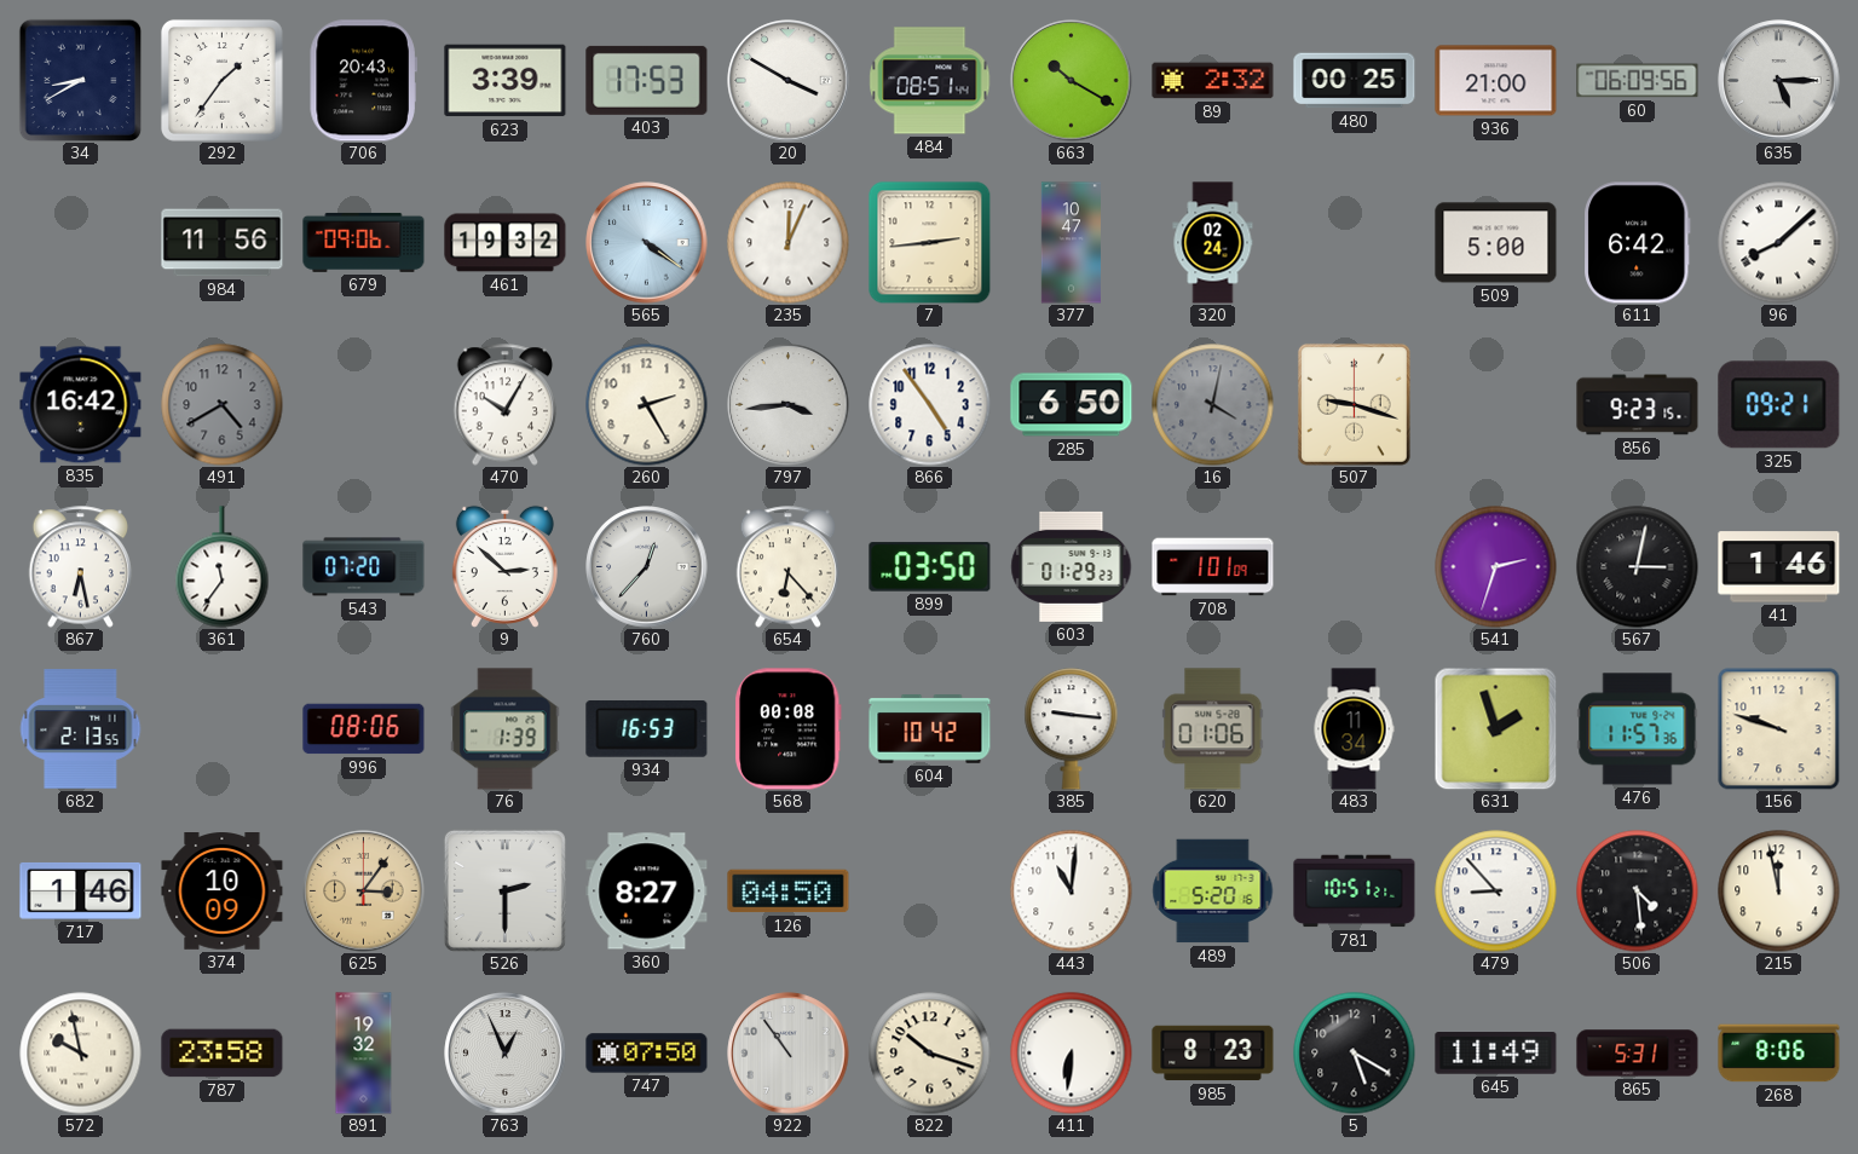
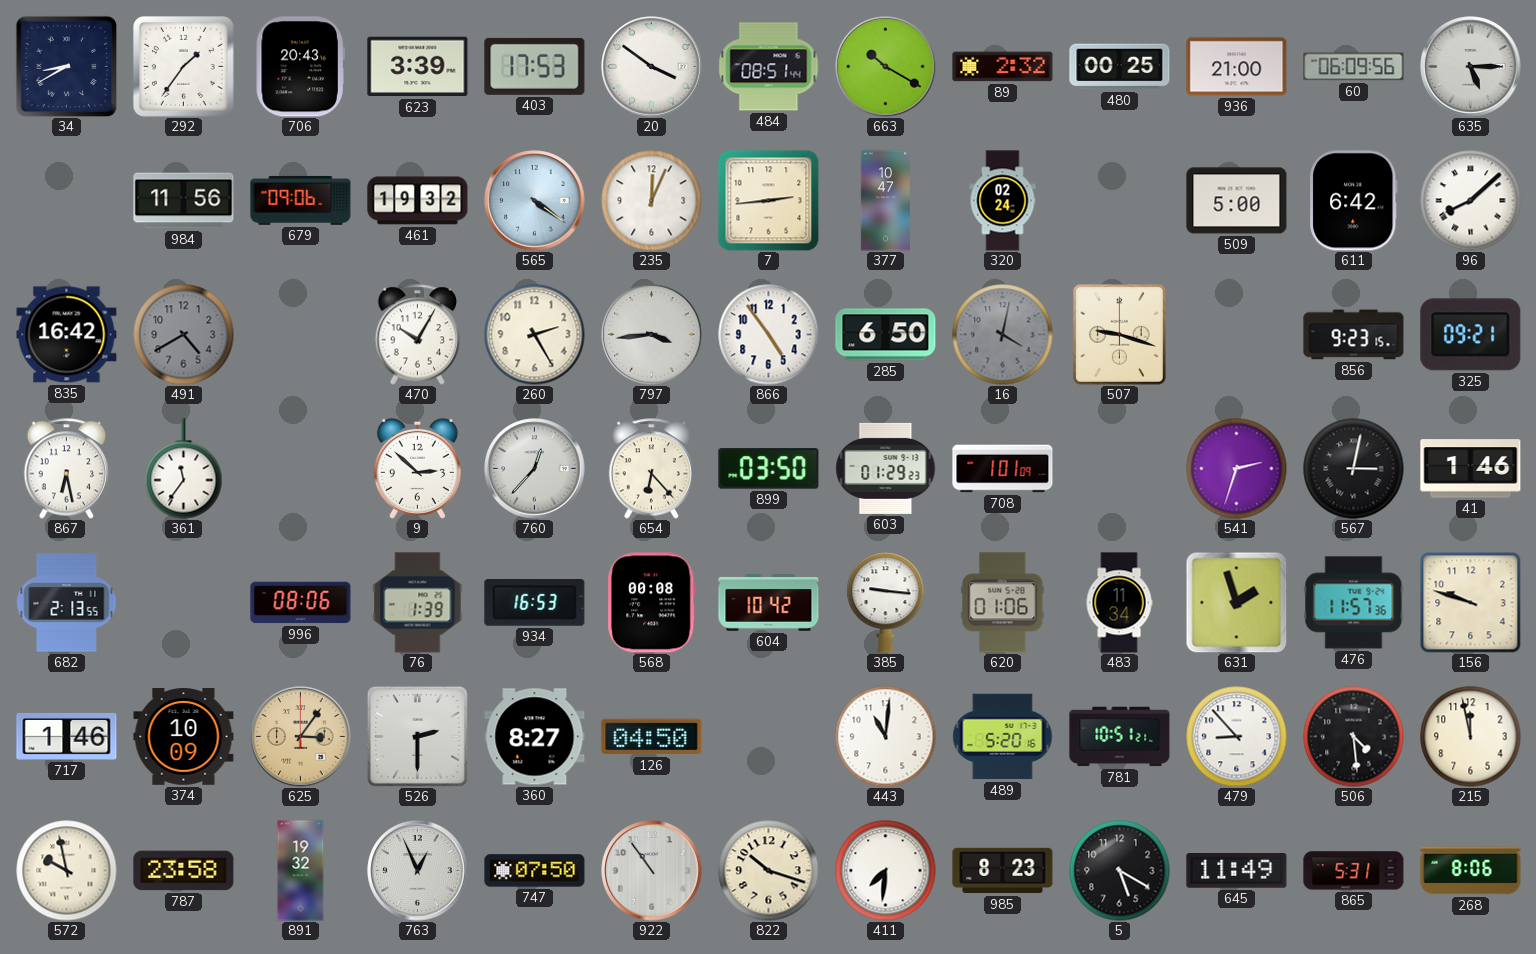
20: 3:50 -> 3:51
543: 07:20 -> none
411: 6:31 -> 7:31
